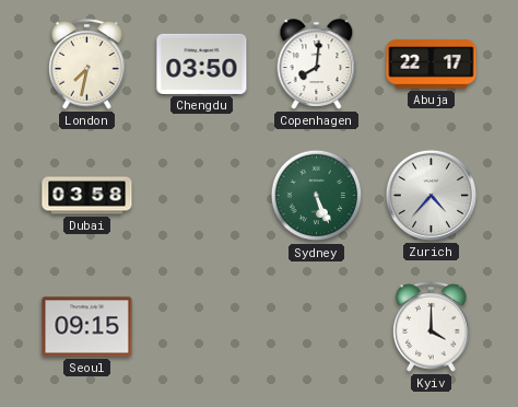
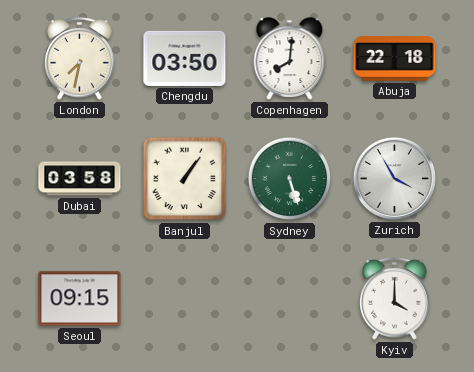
Abuja: 22:17 -> 22:18
Banjul: none -> 1:06
Sydney: 5:26 -> 5:27
Zurich: 4:37 -> 3:55
